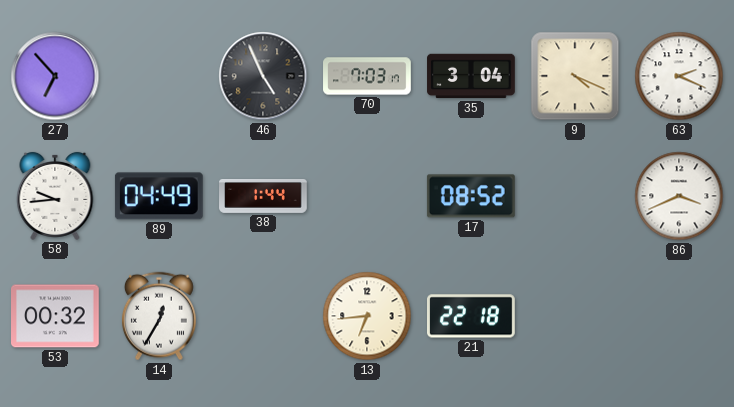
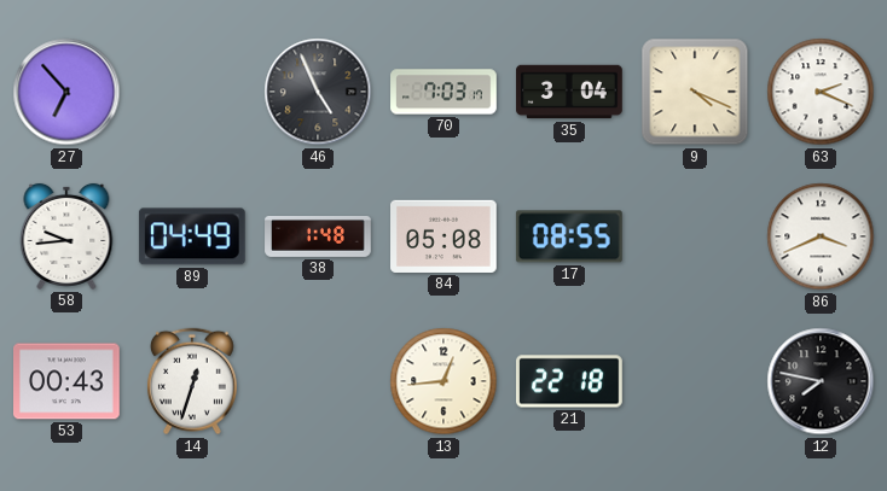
38: 1:44 -> 1:48
84: none -> 05:08
17: 08:52 -> 08:55
53: 00:32 -> 00:43
14: 12:35 -> 12:33
13: 6:44 -> 12:44
12: none -> 7:47
